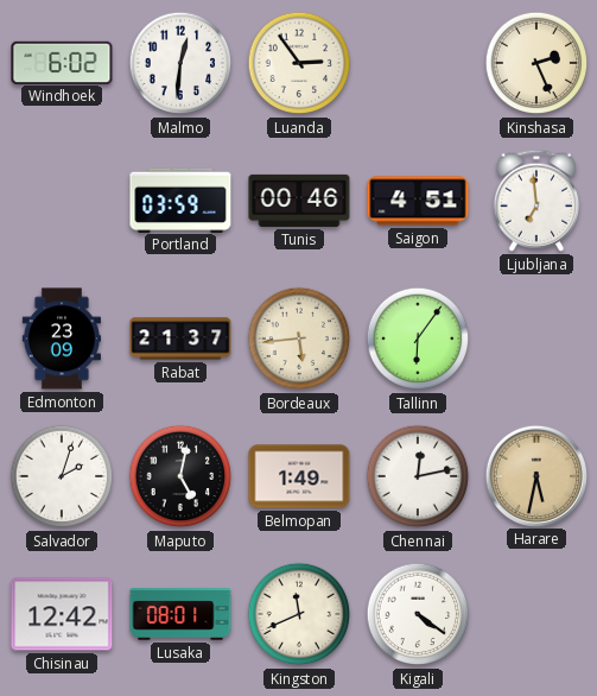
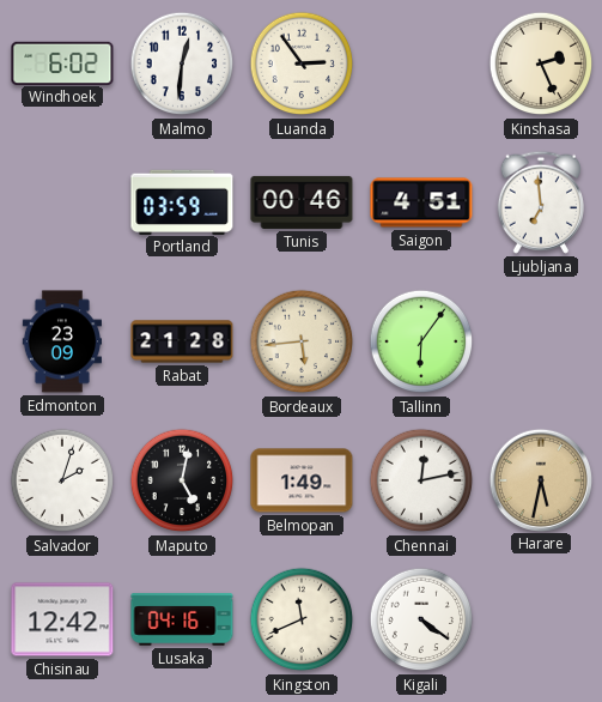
Rabat: 21:37 -> 21:28
Lusaka: 08:01 -> 04:16
